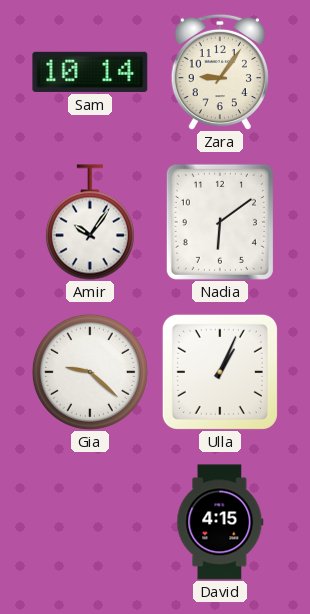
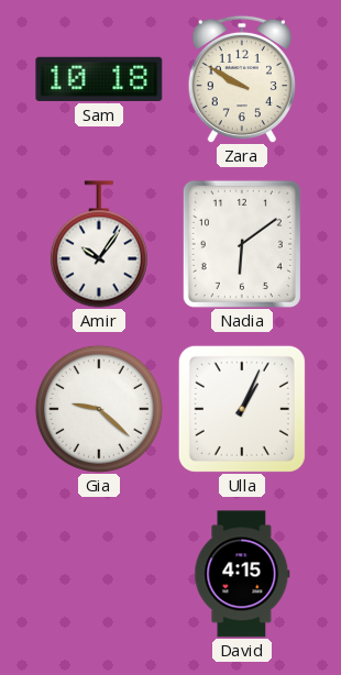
Sam: 10:14 -> 10:18
Zara: 9:06 -> 9:50
